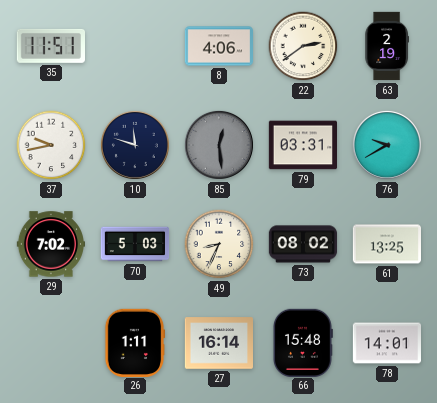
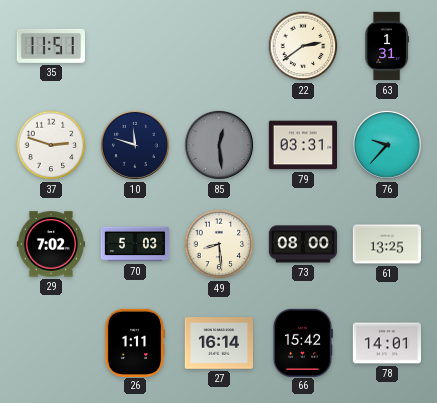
8: 4:06 -> none
63: 2:19 -> 1:31
37: 9:43 -> 2:48
76: 9:40 -> 9:37
49: 8:34 -> 8:29
73: 08:02 -> 08:00
66: 15:48 -> 15:42
